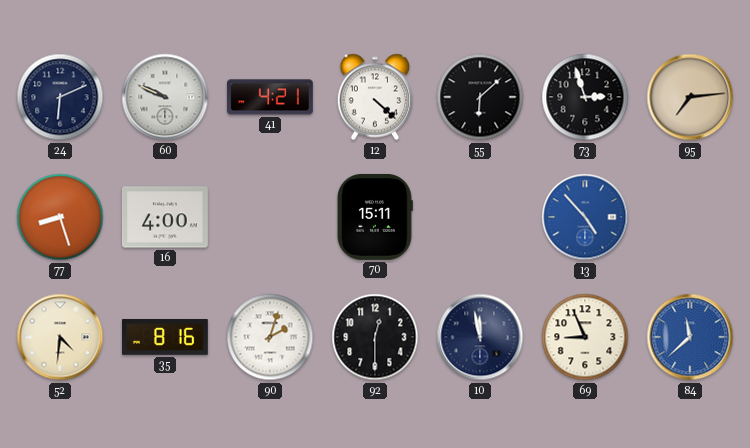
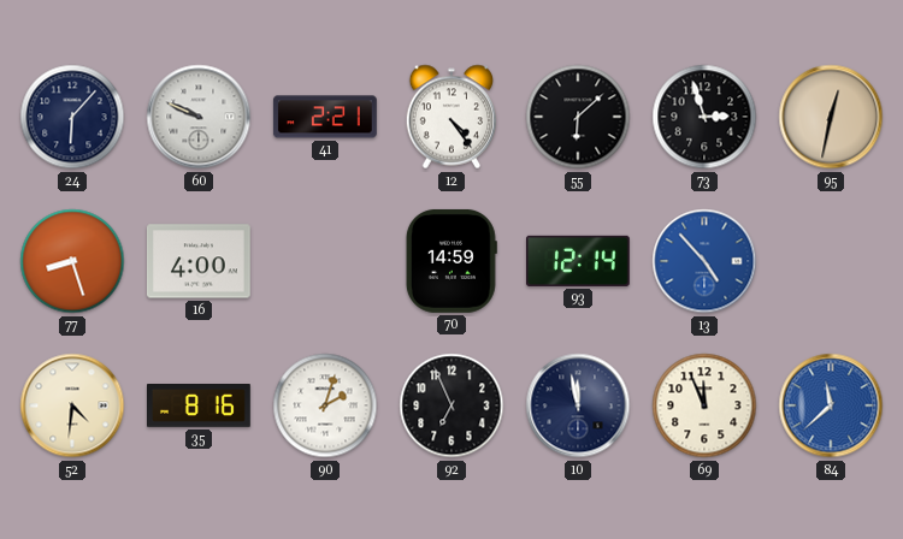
24: 6:11 -> 6:07
41: 4:21 -> 2:21
12: 4:22 -> 4:24
95: 7:14 -> 12:32
70: 15:11 -> 14:59
93: none -> 12:14
92: 12:30 -> 6:56
69: 8:56 -> 11:56
